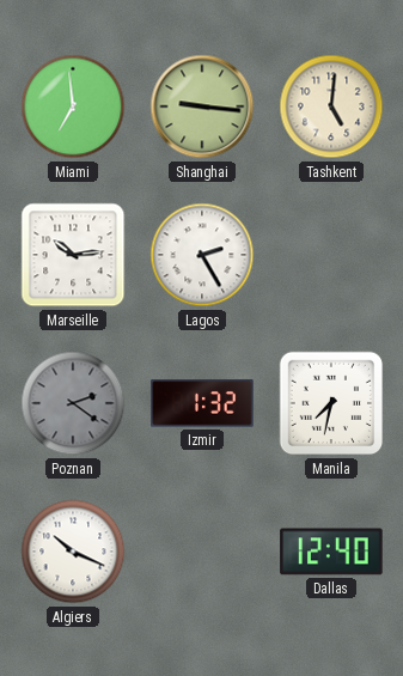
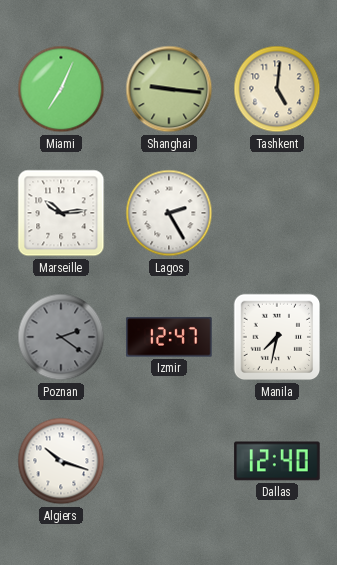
Miami: 6:59 -> 7:04
Izmir: 1:32 -> 12:47
Algiers: 10:19 -> 10:18
